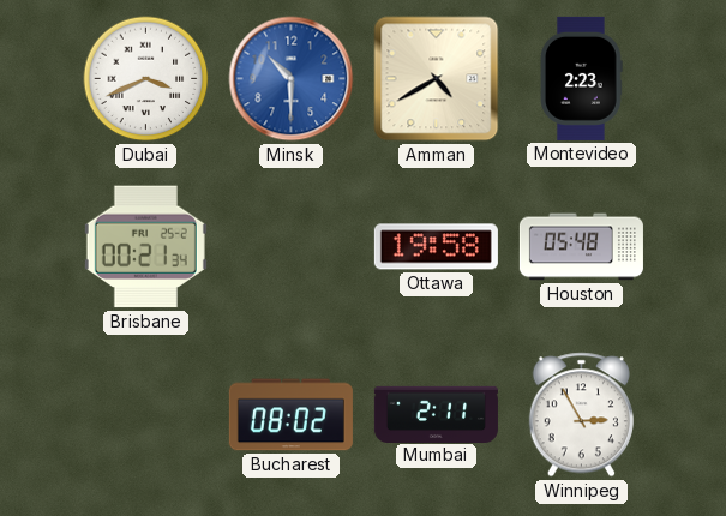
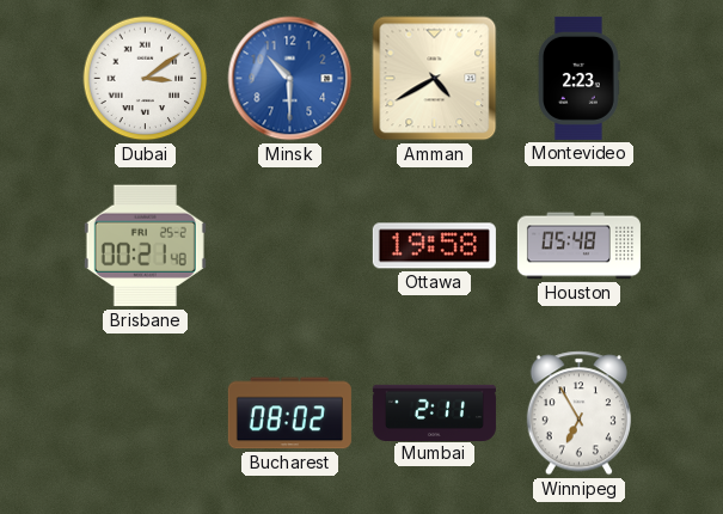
Dubai: 3:41 -> 3:09
Brisbane: 00:21:34 -> 00:21:48
Winnipeg: 2:55 -> 6:55
